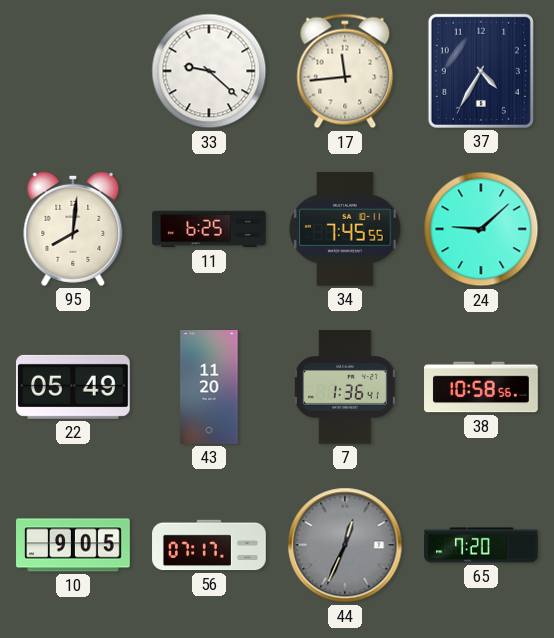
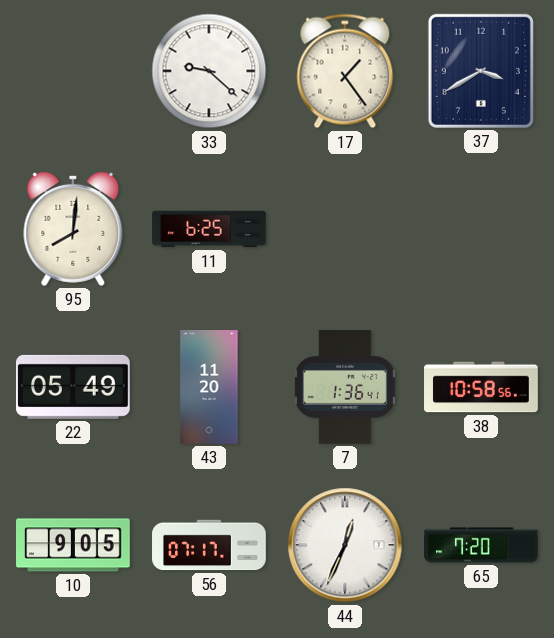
17: 11:44 -> 1:24
37: 4:35 -> 3:40
34: 7:45 -> none
24: 9:08 -> none
44 dial: grey -> white
